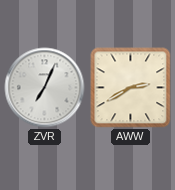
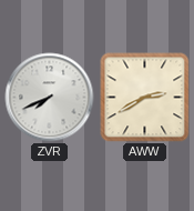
ZVR: 7:04 -> 7:41
